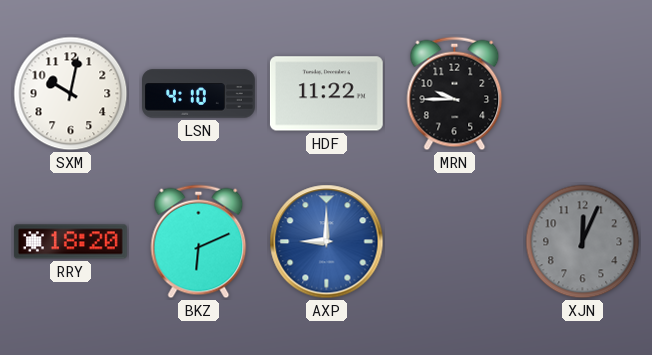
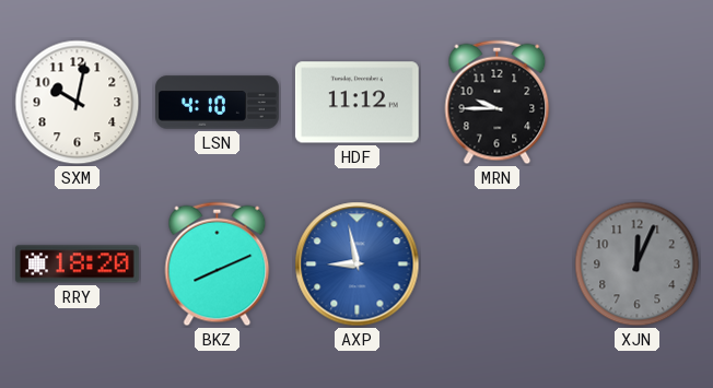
HDF: 11:22 -> 11:12
BKZ: 6:11 -> 8:11
AXP: 9:00 -> 8:58
